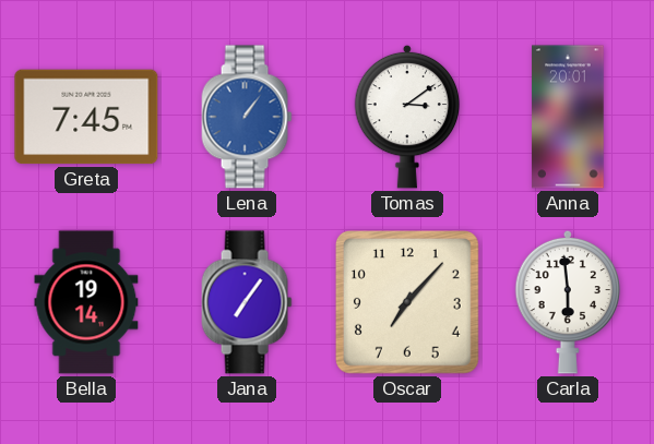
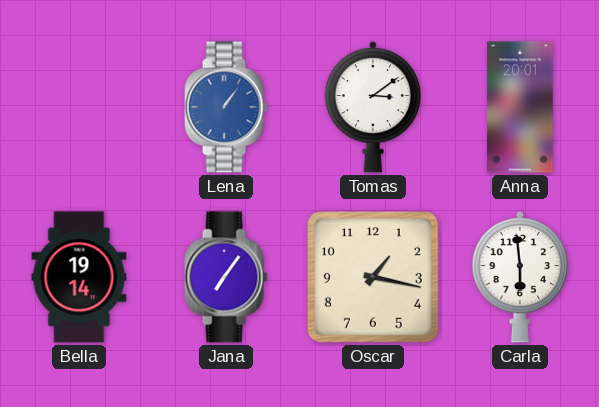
Greta: 7:45 -> none
Oscar: 7:07 -> 1:17
